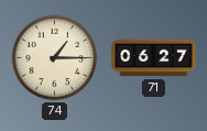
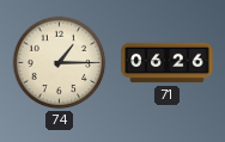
71: 06:27 -> 06:26
